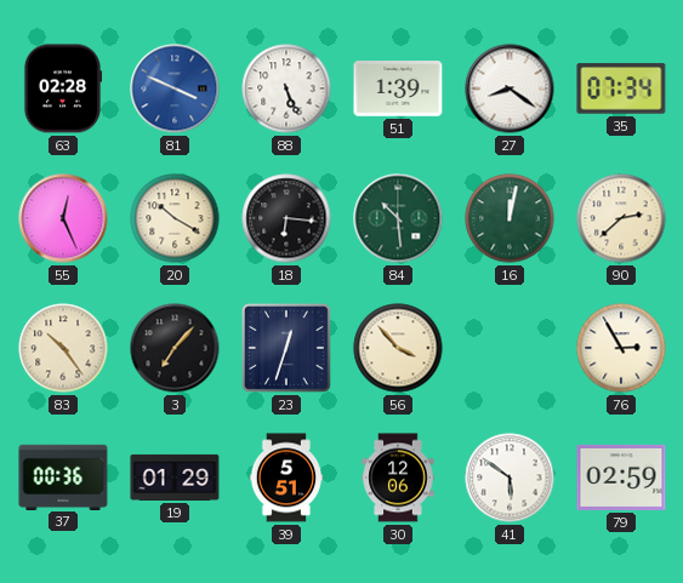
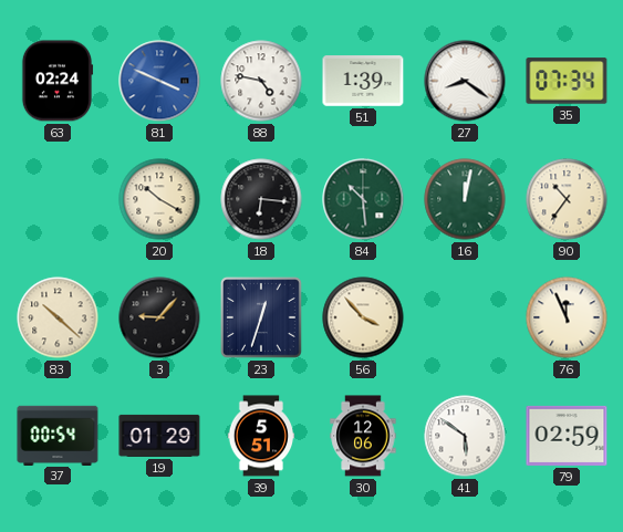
63: 02:28 -> 02:24
88: 5:26 -> 4:47
55: 12:26 -> none
90: 2:38 -> 10:36
83: 10:24 -> 10:22
3: 7:07 -> 9:07
76: 2:55 -> 11:56
37: 00:36 -> 00:54
